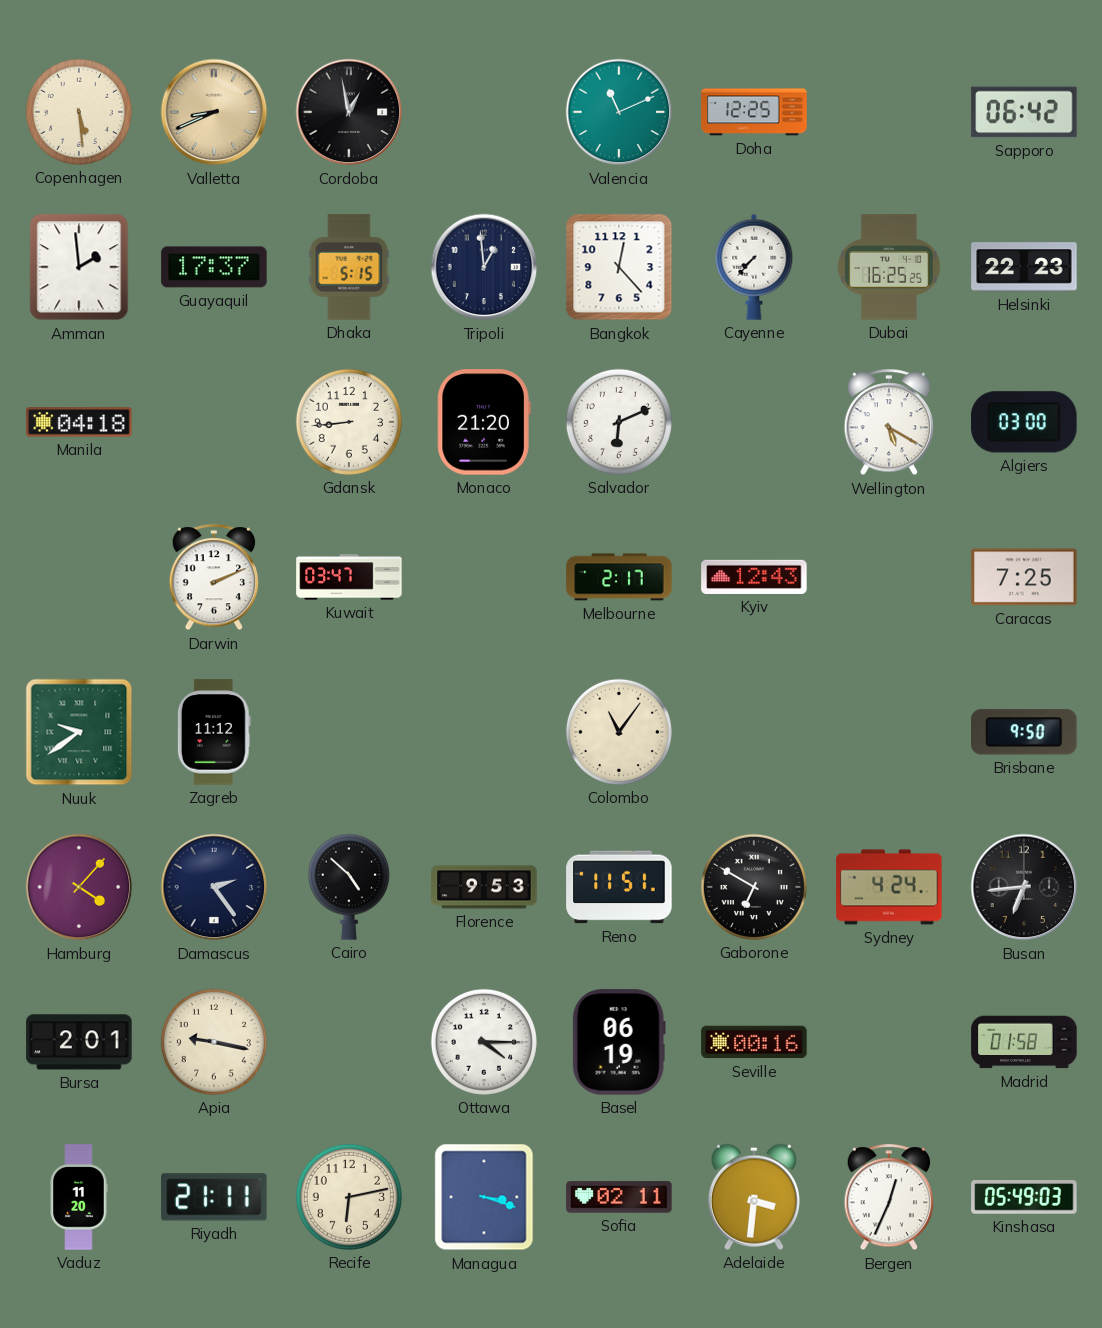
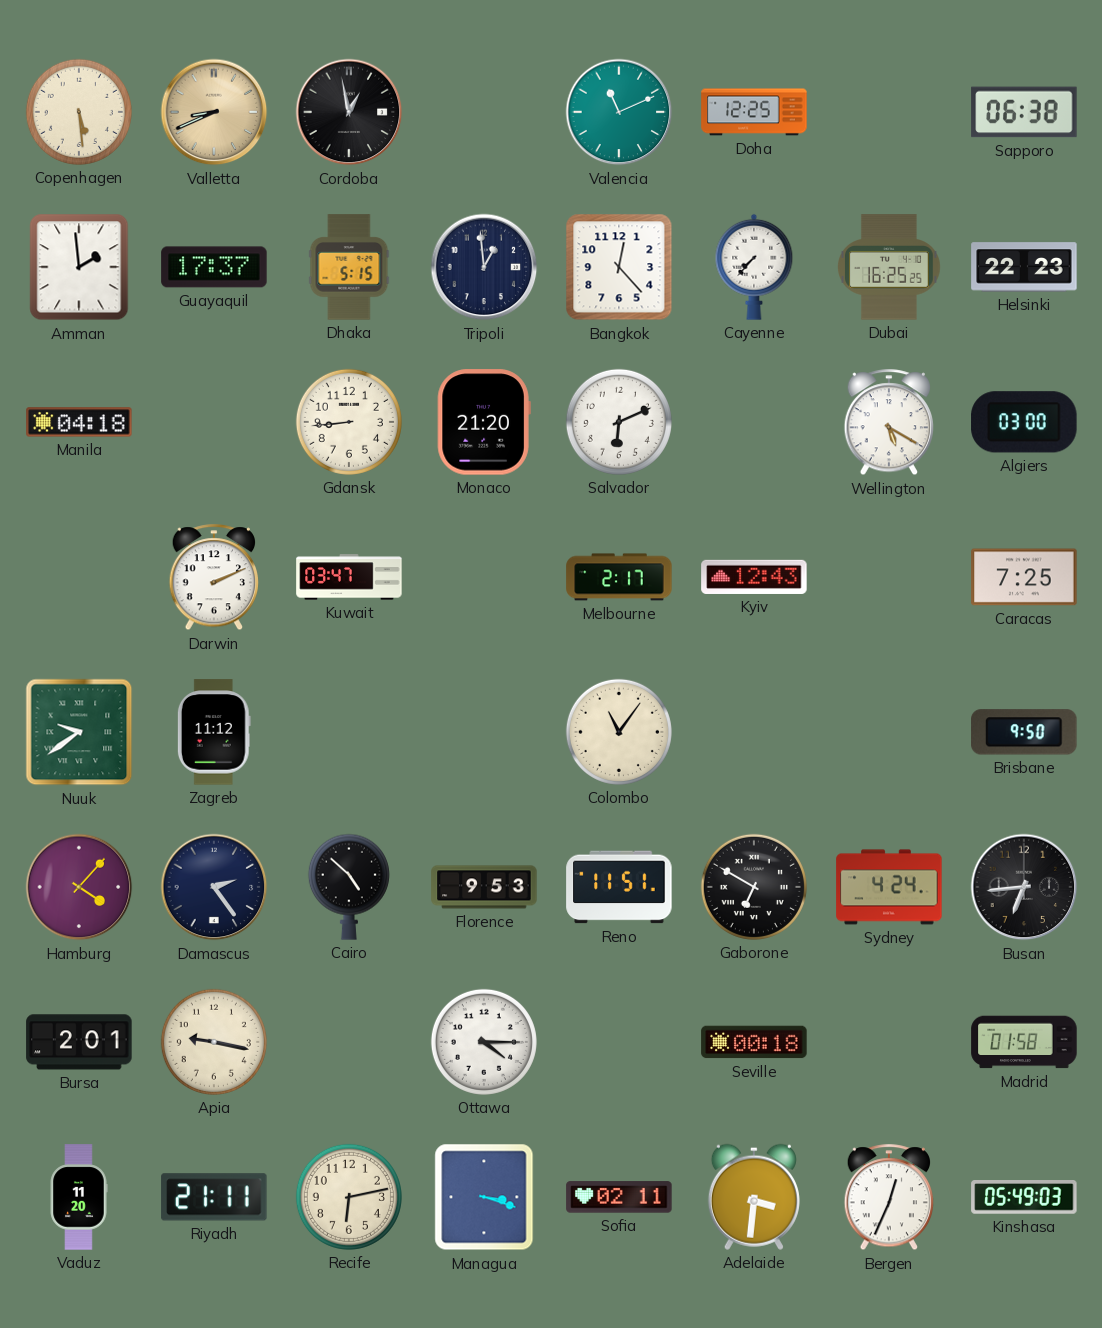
Sapporo: 06:42 -> 06:38
Basel: 06:19 -> none
Seville: 00:16 -> 00:18
